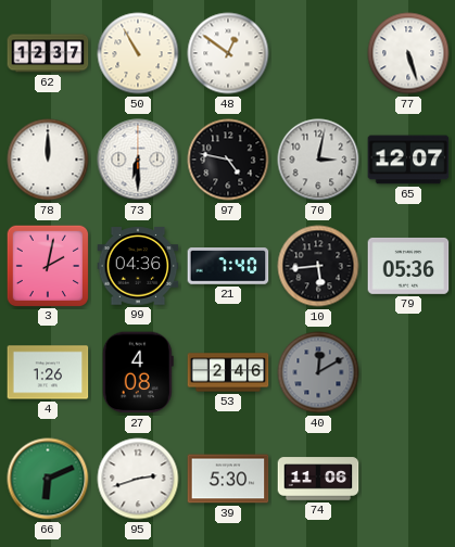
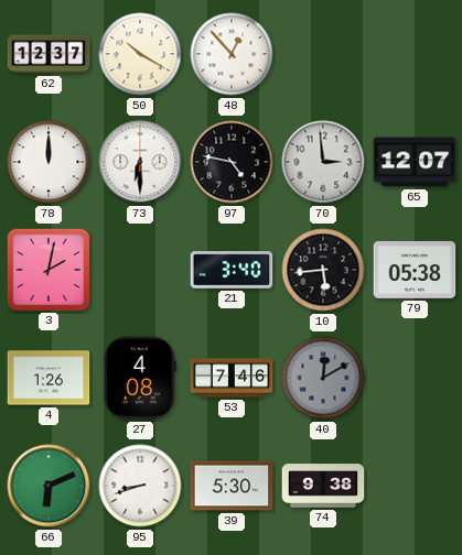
50: 10:55 -> 10:20
48: 12:51 -> 12:53
77: 5:27 -> none
70: 3:02 -> 2:59
99: 04:36 -> none
21: 7:40 -> 3:40
79: 05:36 -> 05:38
53: 2:46 -> 7:46
95: 2:42 -> 8:42
74: 11:06 -> 9:38
